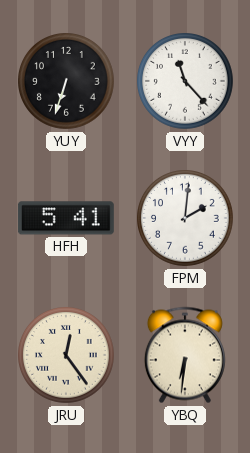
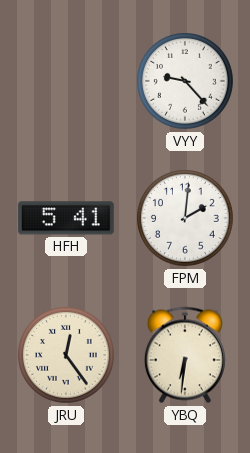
YUY: 6:33 -> none
VYY: 11:23 -> 9:23
